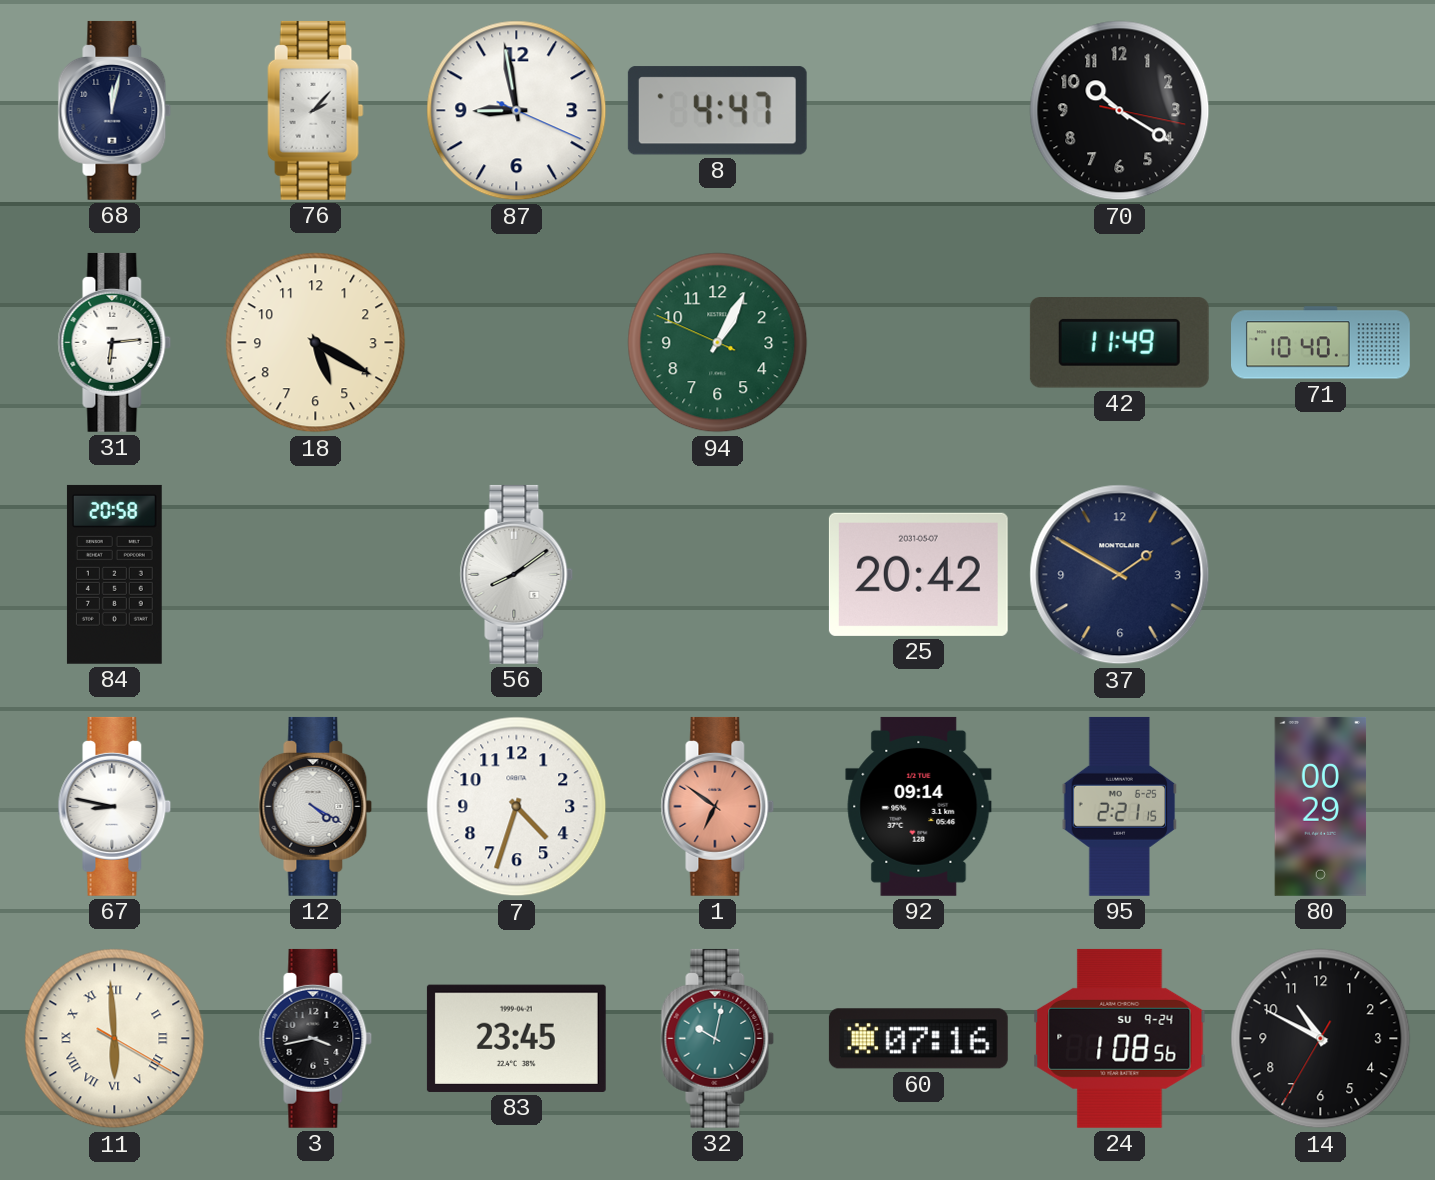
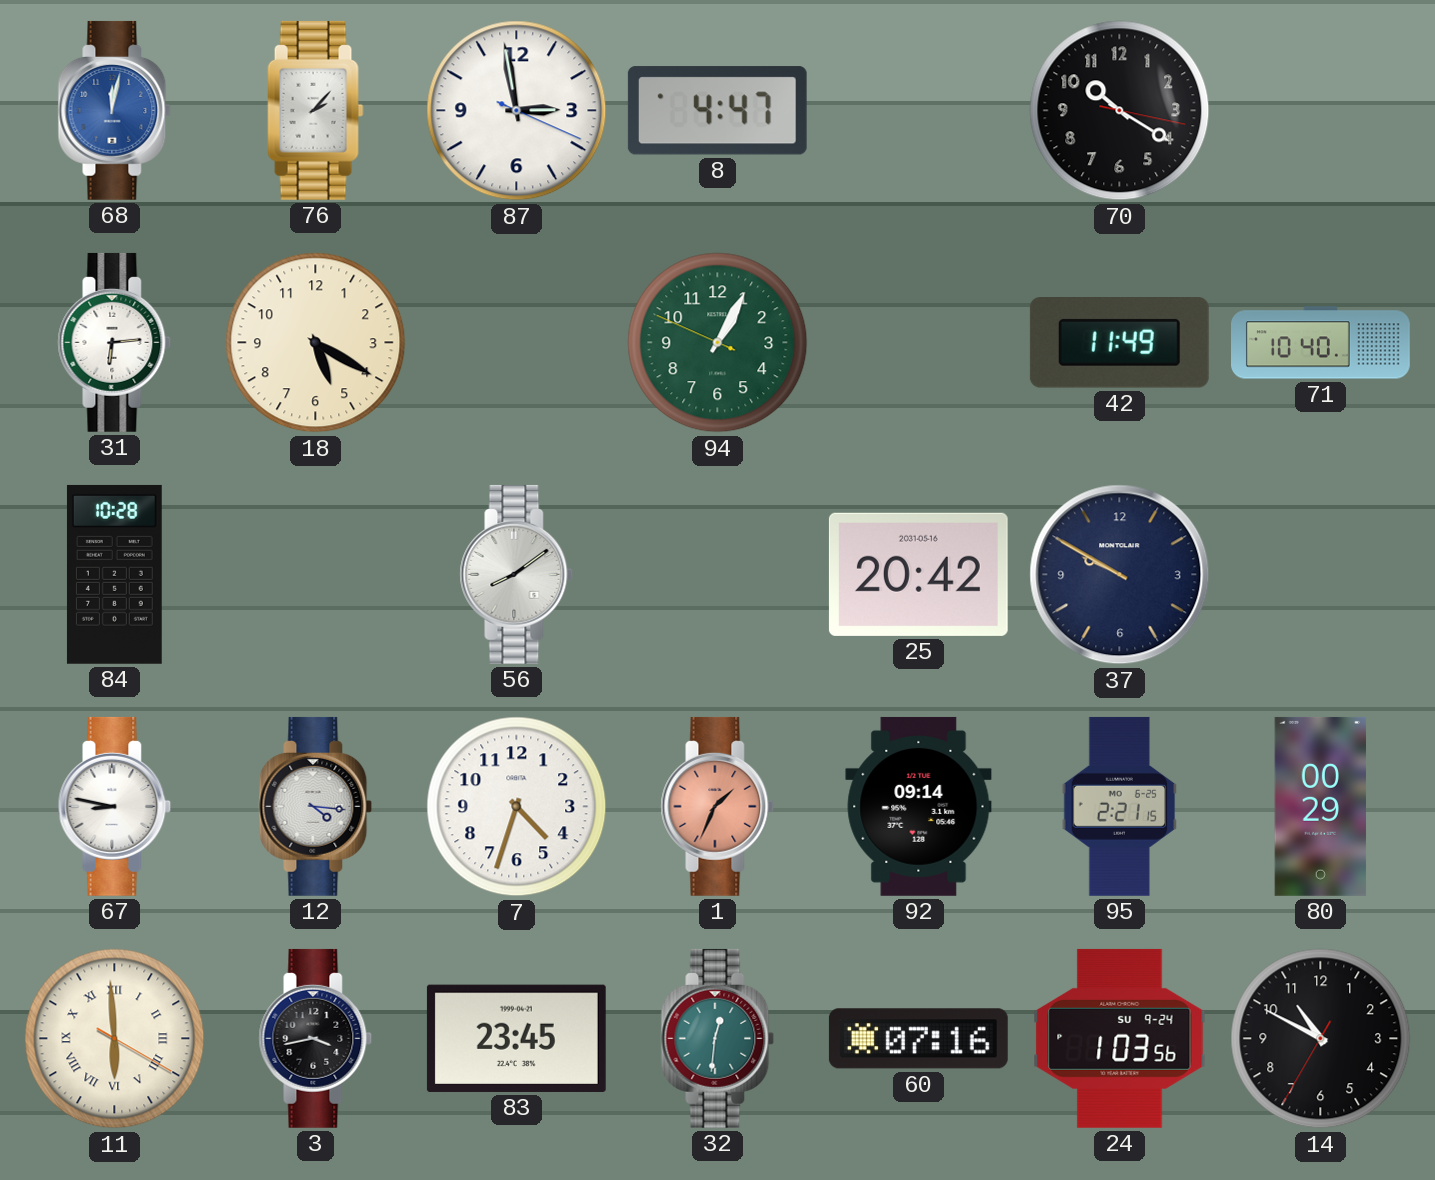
68 dial: navy -> blue
87: 8:58 -> 2:58
84: 20:58 -> 10:28
25 date: 2031-05-07 -> 2031-05-16
37: 1:50 -> 9:50
12: 4:20 -> 4:16
1: 6:51 -> 1:34
32: 10:02 -> 12:31
24: 1:08 -> 1:03
